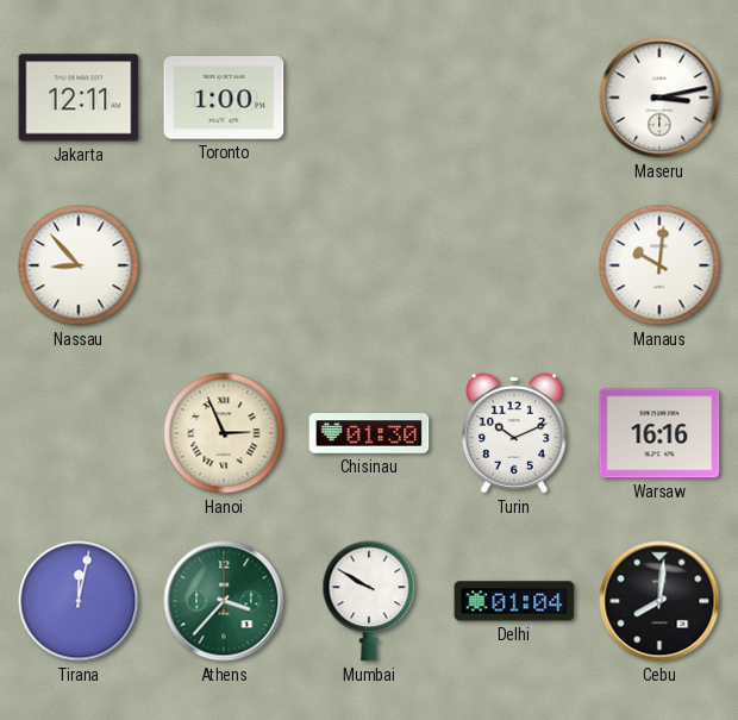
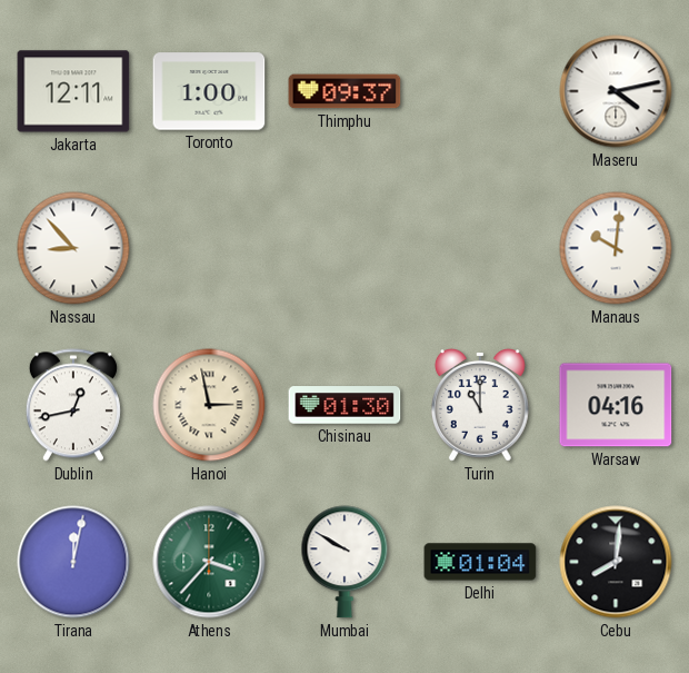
Thimphu: none -> 09:37
Maseru: 3:13 -> 4:13
Dublin: none -> 12:43
Hanoi: 2:56 -> 2:58
Turin: 10:11 -> 11:00
Warsaw: 16:16 -> 04:16
